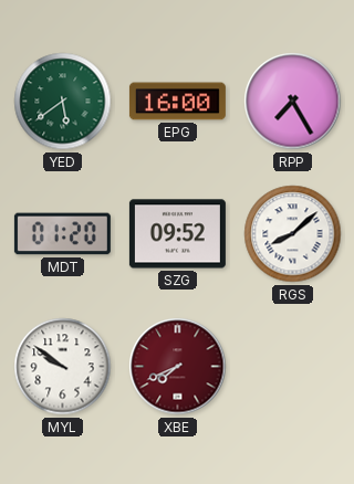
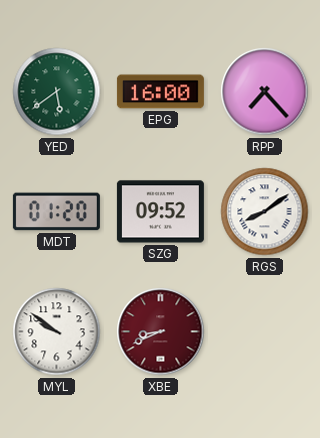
RPP: 7:25 -> 7:23
RGS: 8:08 -> 8:09
XBE: 7:41 -> 8:41
